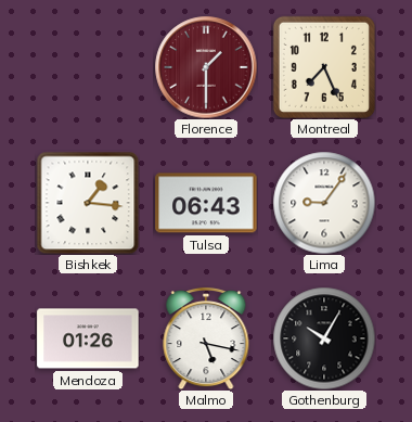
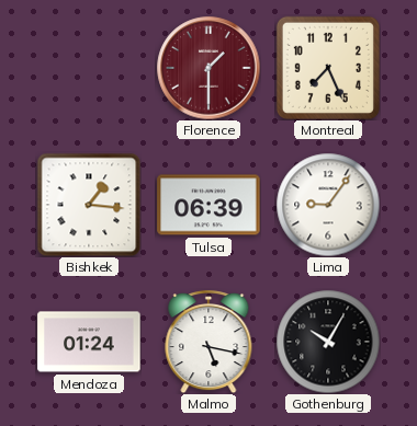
Tulsa: 06:43 -> 06:39
Mendoza: 01:26 -> 01:24
